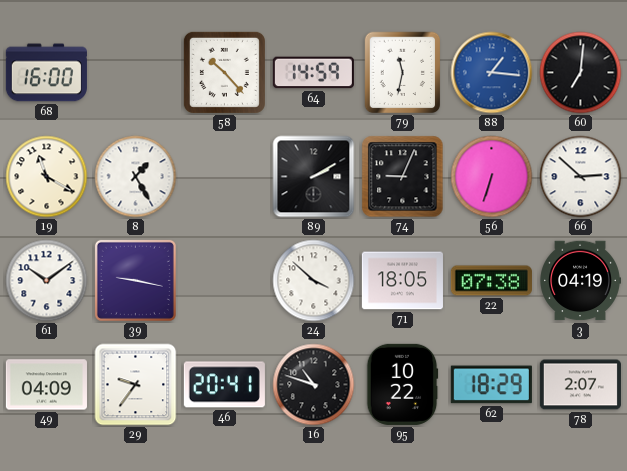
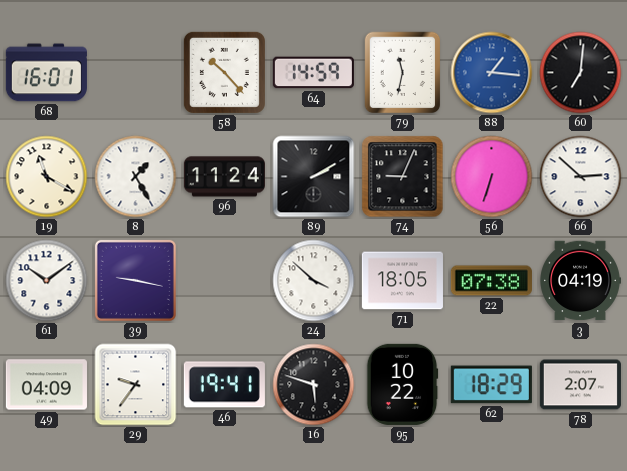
68: 16:00 -> 16:01
96: none -> 11:24
46: 20:41 -> 19:41
16: 10:48 -> 5:48
